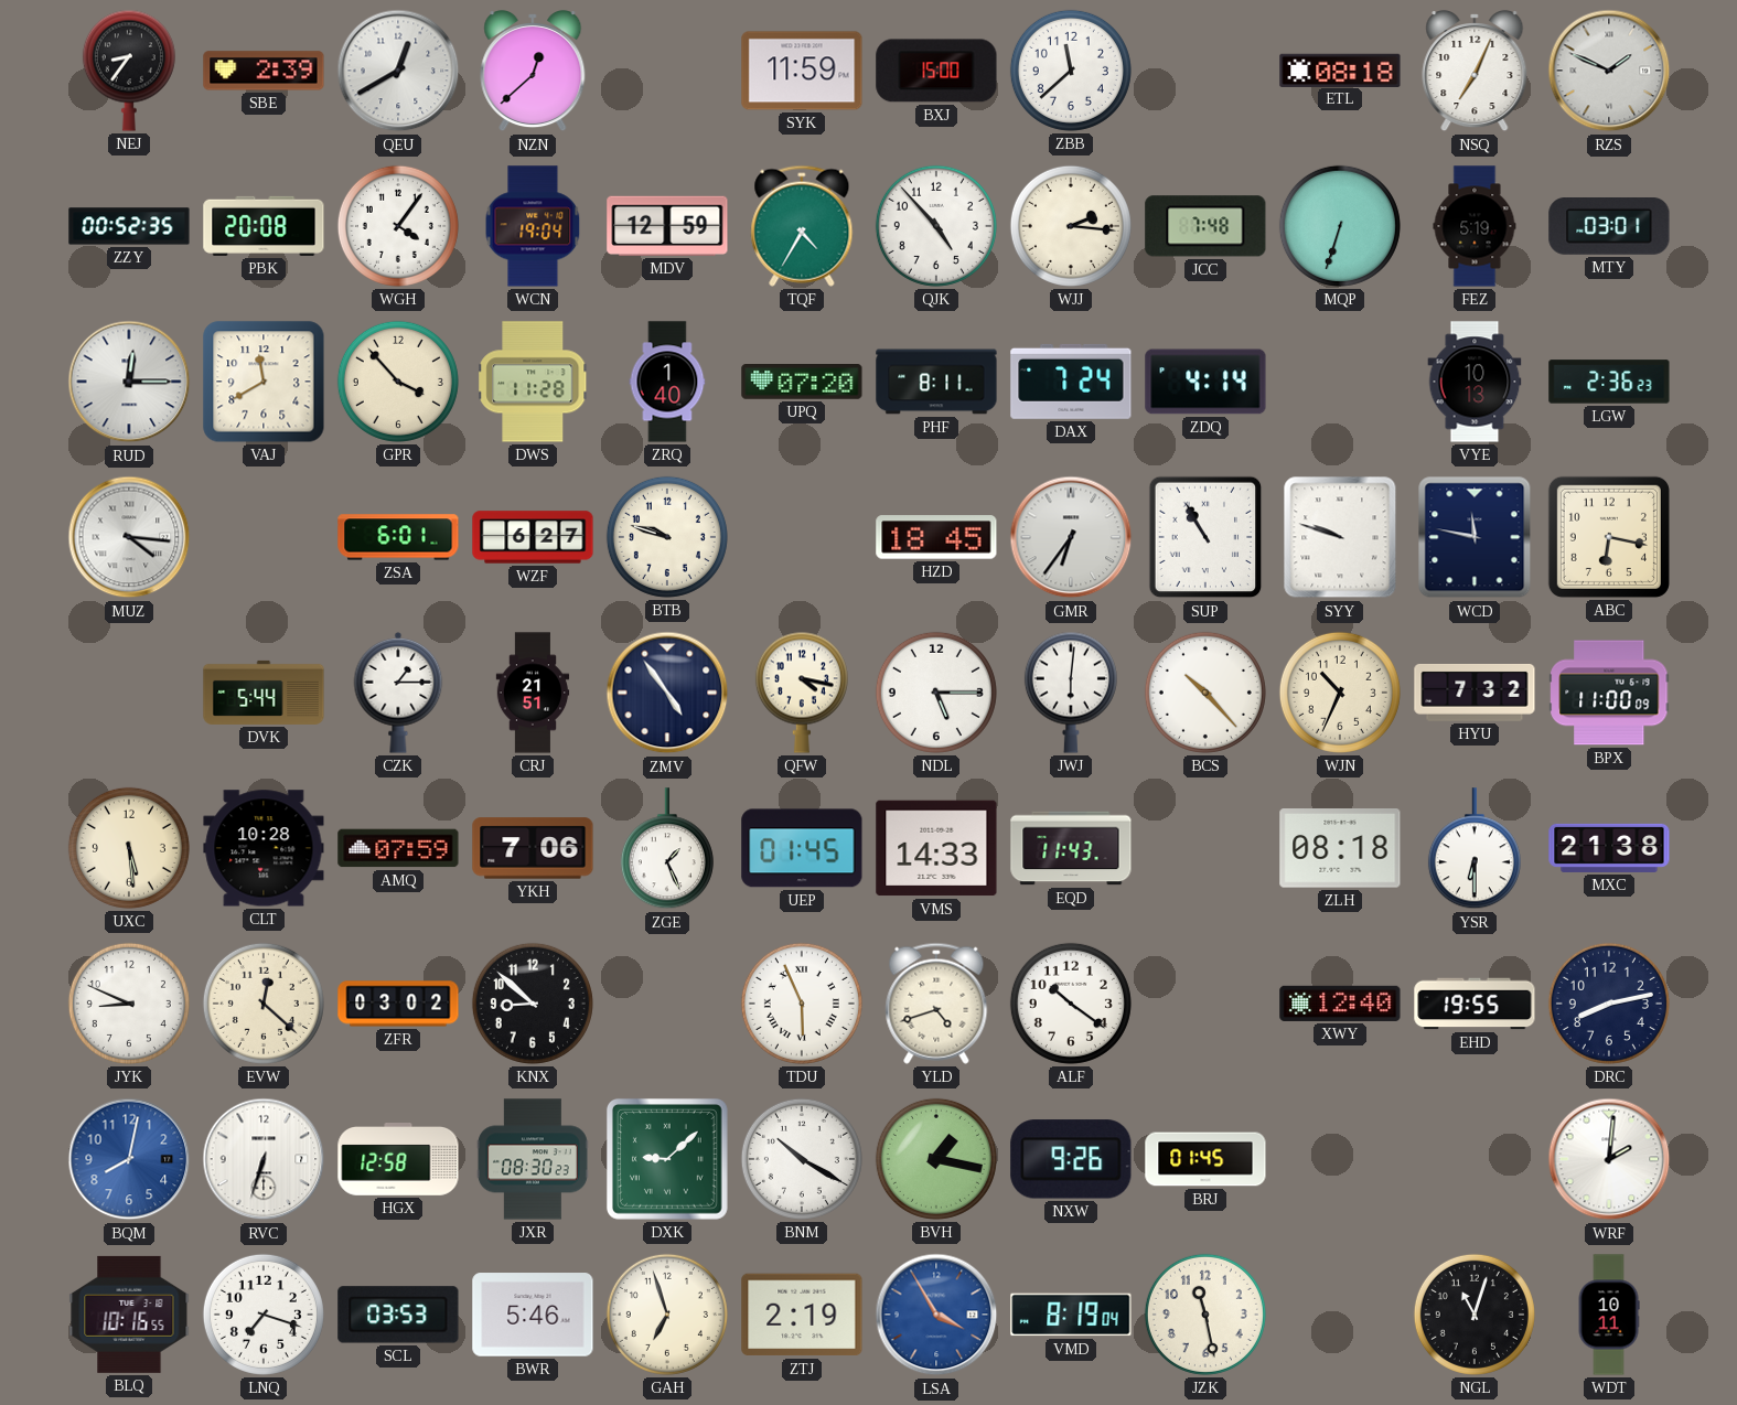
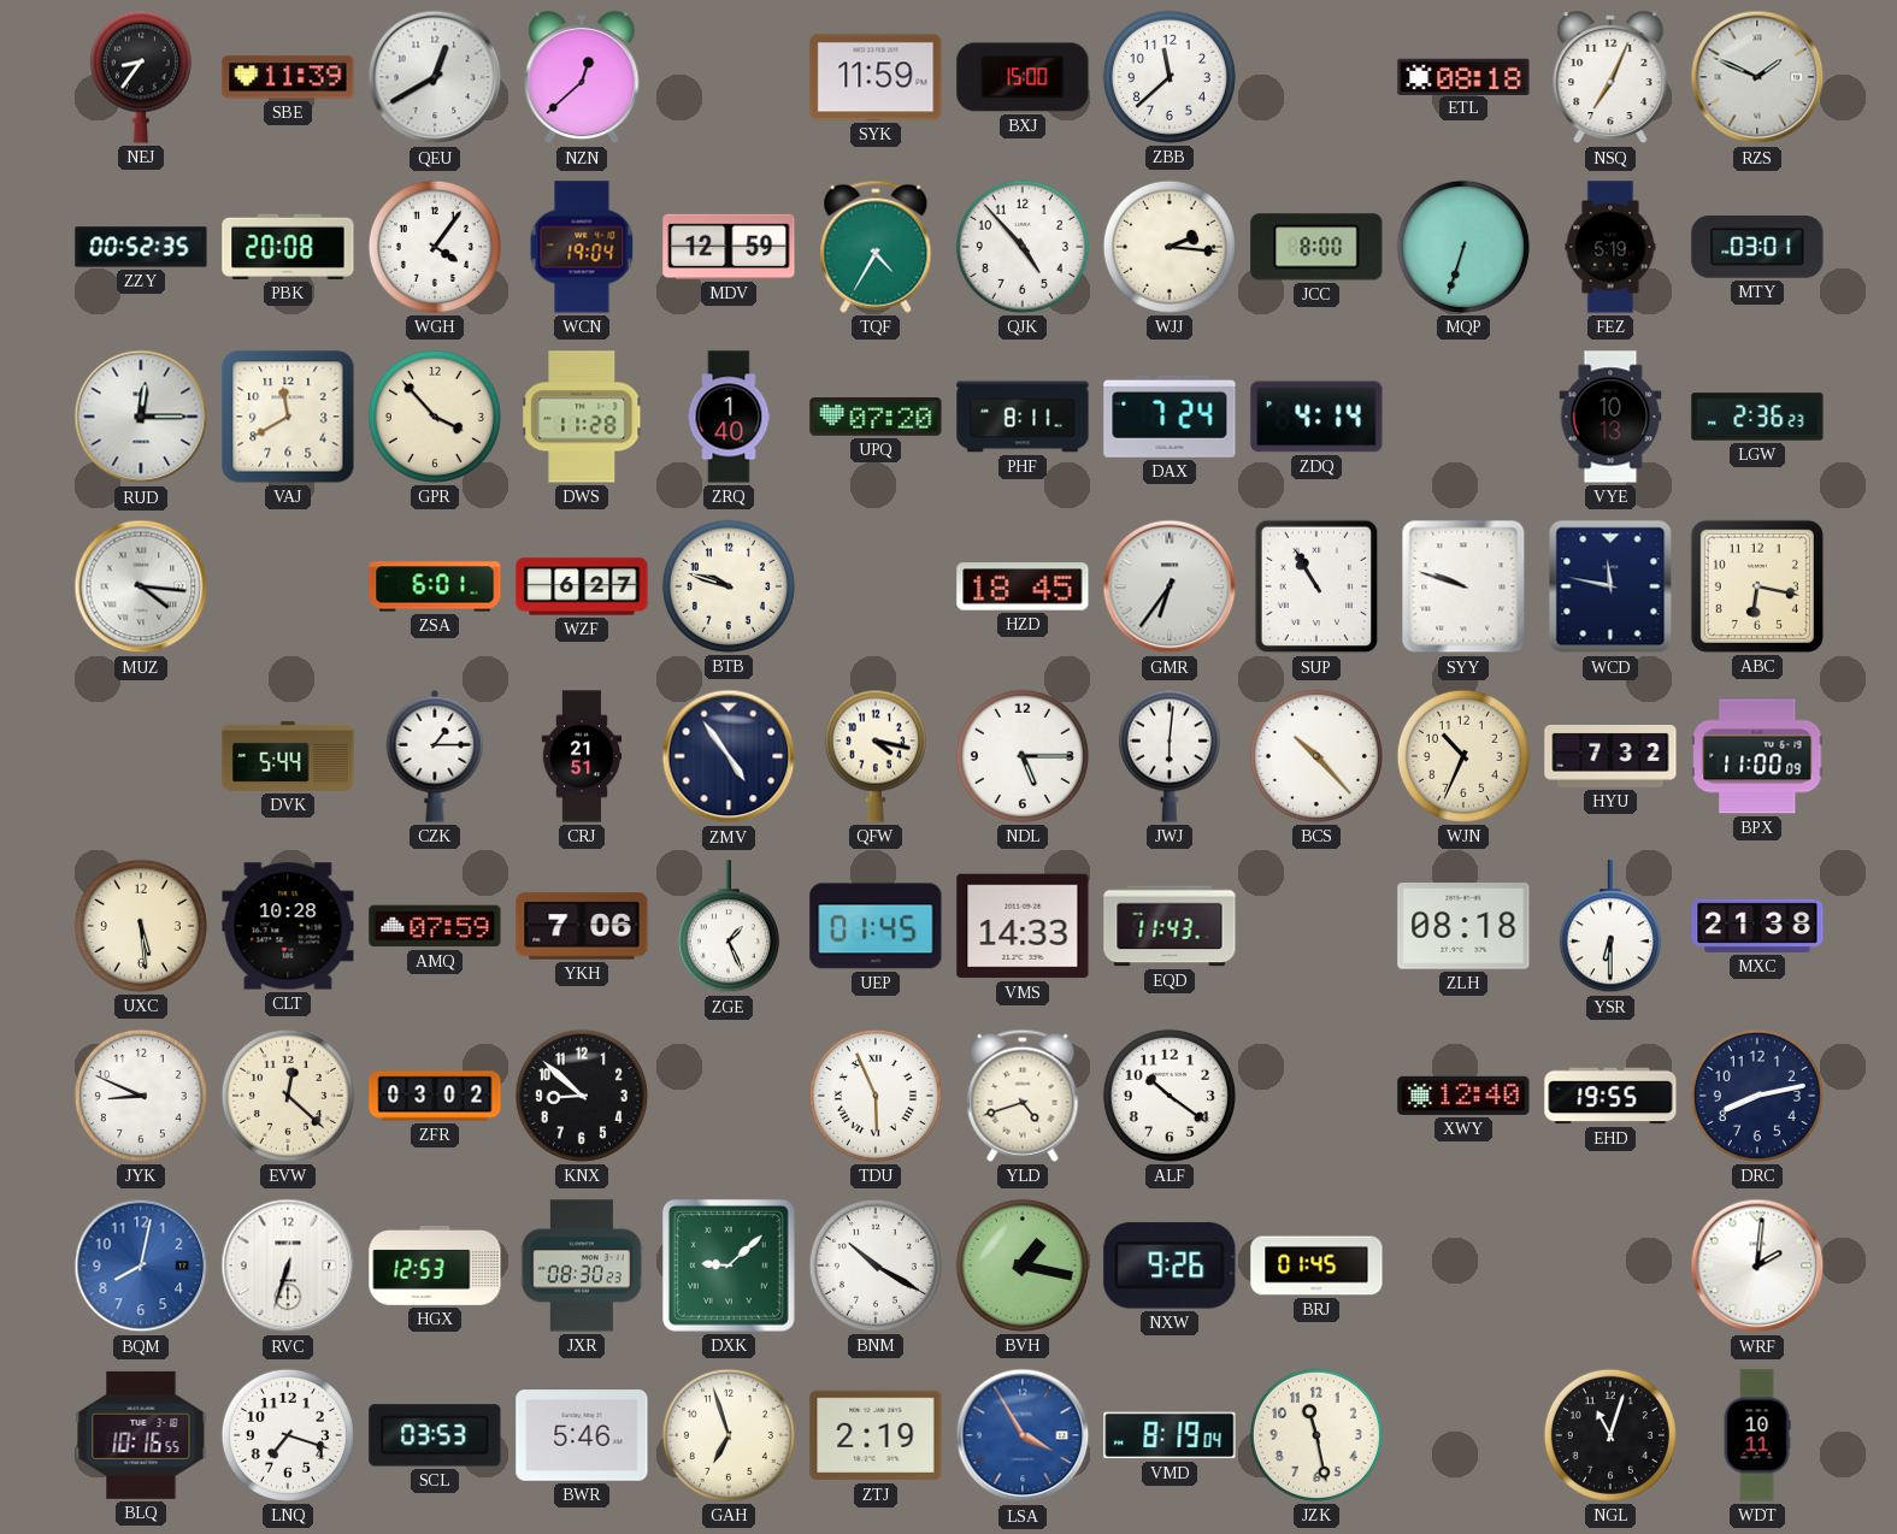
SBE: 2:39 -> 11:39
JCC: 7:48 -> 8:00
HGX: 12:58 -> 12:53
